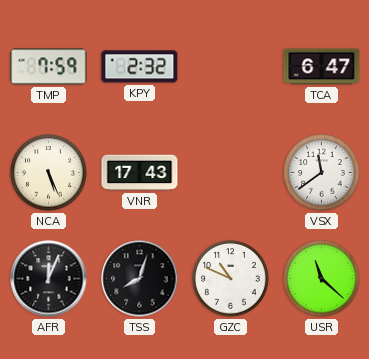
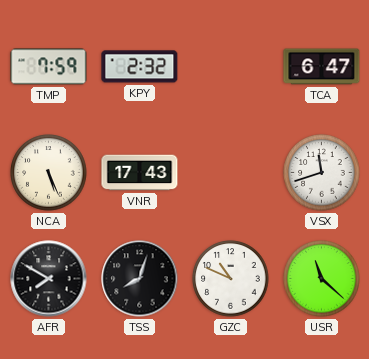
VSX: 11:39 -> 11:42
AFR: 12:04 -> 7:50
